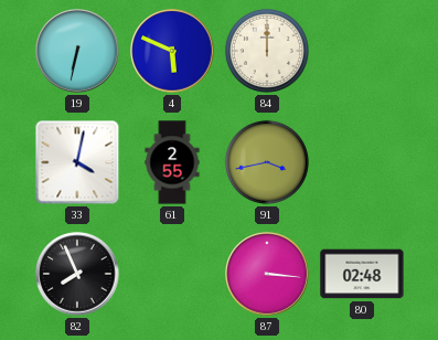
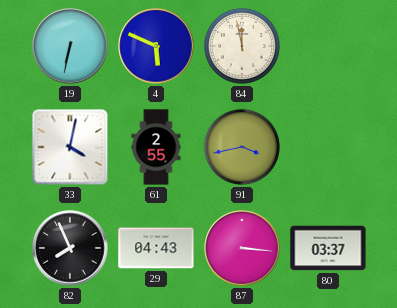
84: 12:00 -> 11:58
29: none -> 04:43
80: 02:48 -> 03:37
